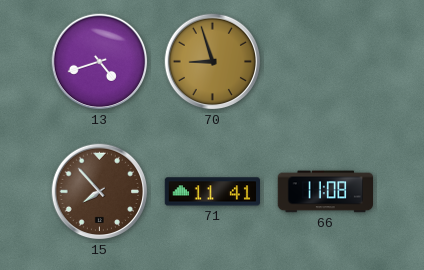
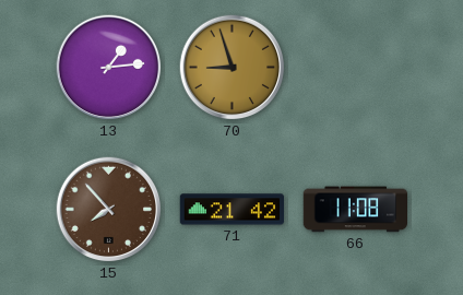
13: 4:42 -> 1:14
71: 11:41 -> 21:42
